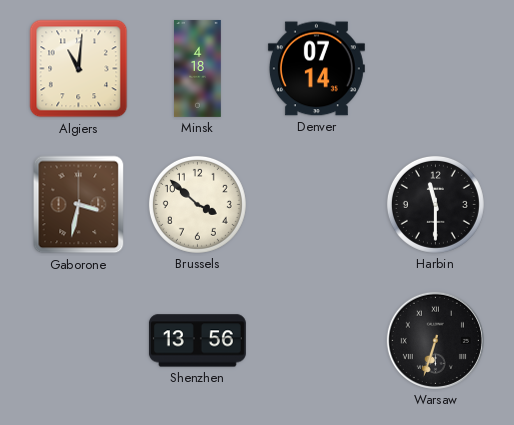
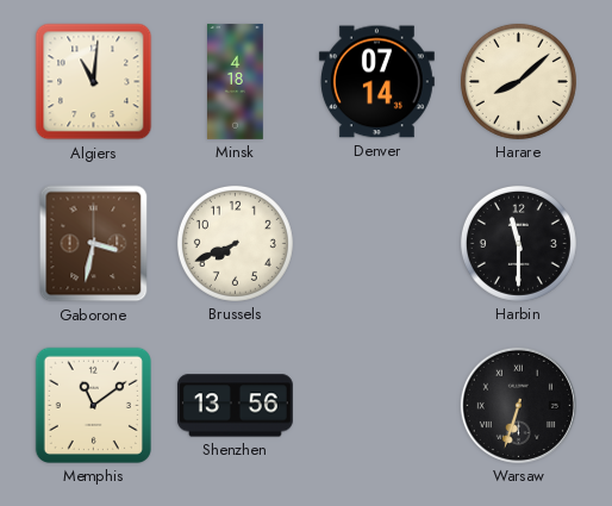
Harare: none -> 8:08
Brussels: 3:52 -> 7:41
Memphis: none -> 11:09
